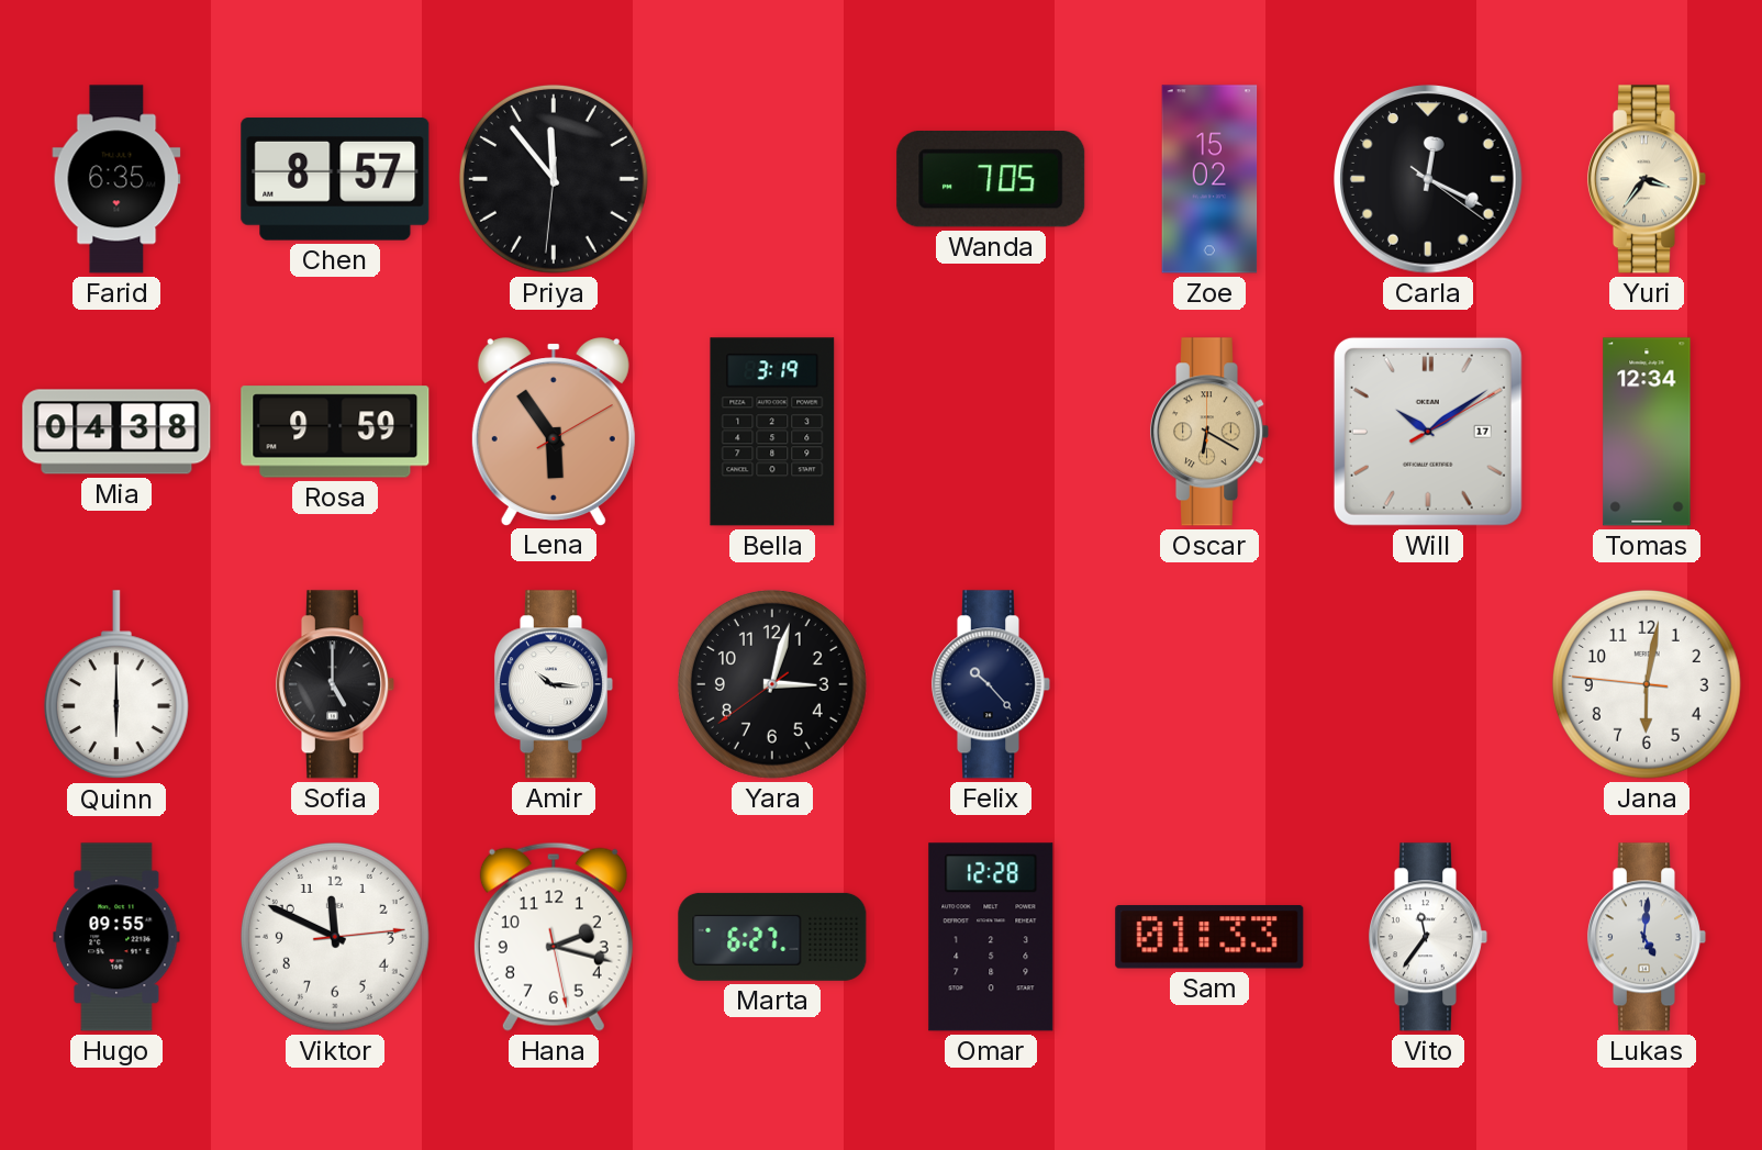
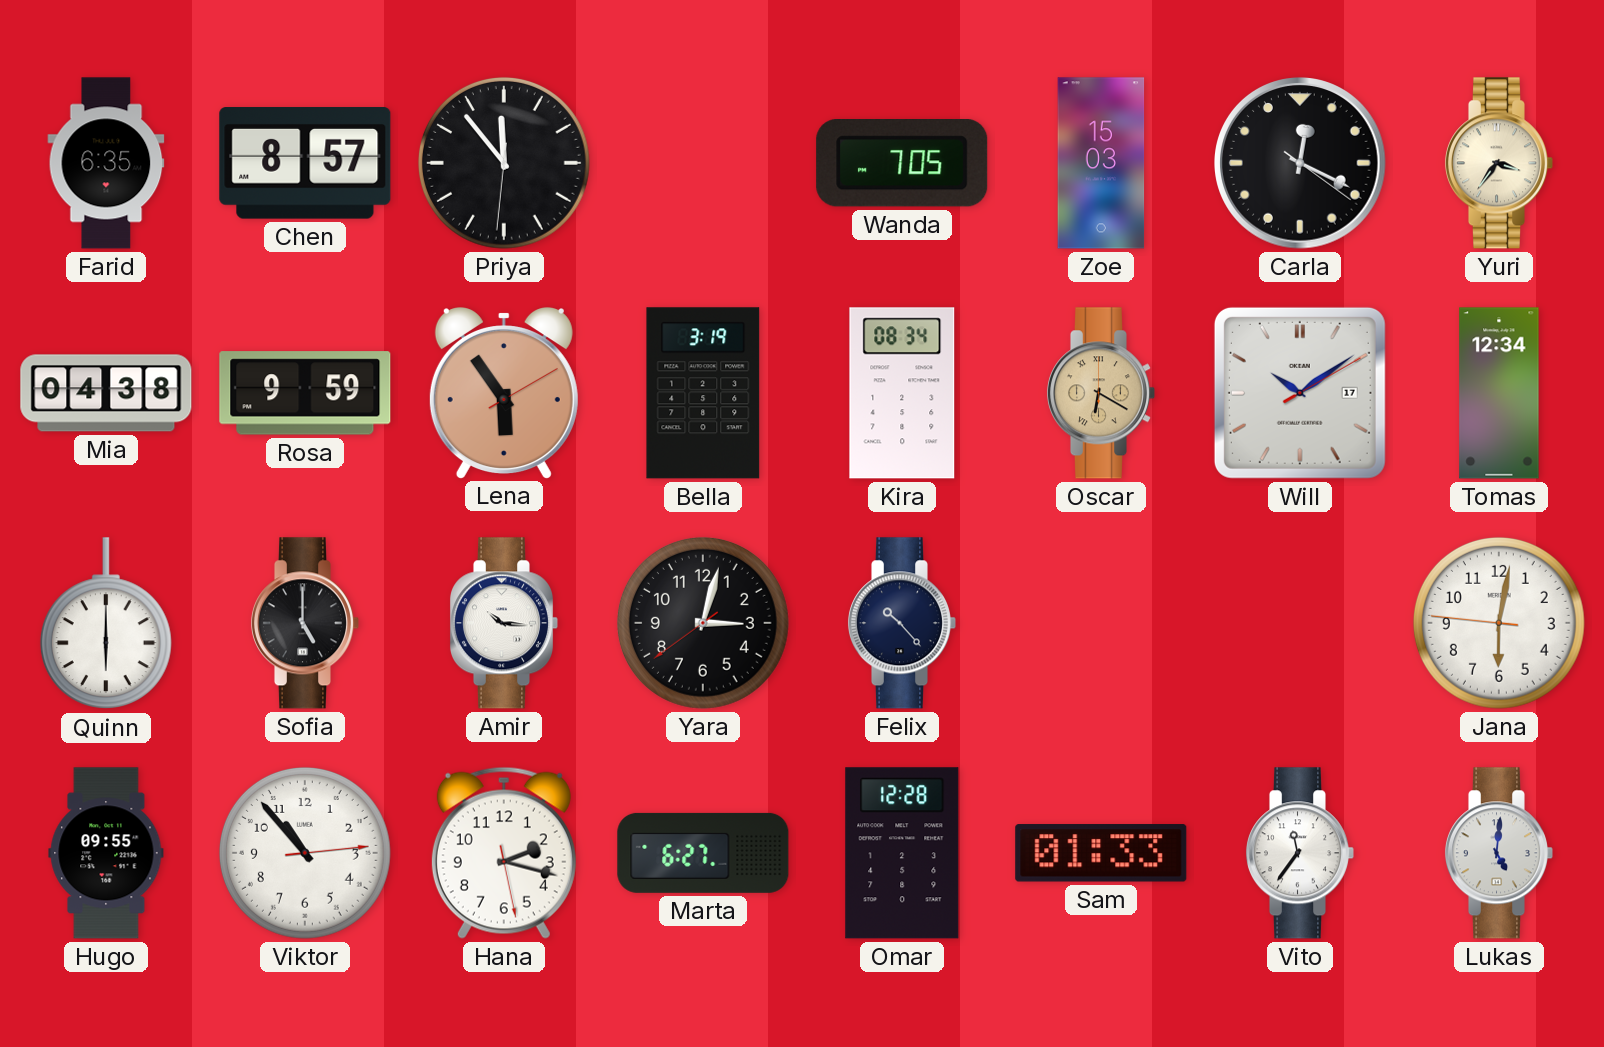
Zoe: 15:02 -> 15:03
Kira: none -> 08:34
Viktor: 11:49 -> 10:53
